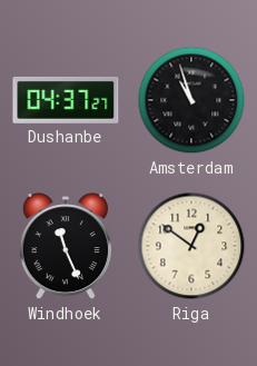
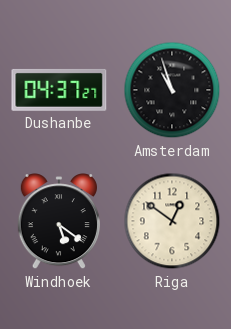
Windhoek: 11:26 -> 5:21
